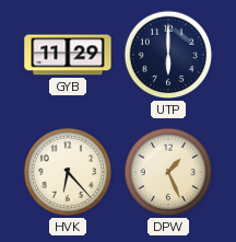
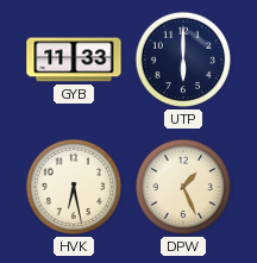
GYB: 11:29 -> 11:33
HVK: 6:23 -> 6:28
